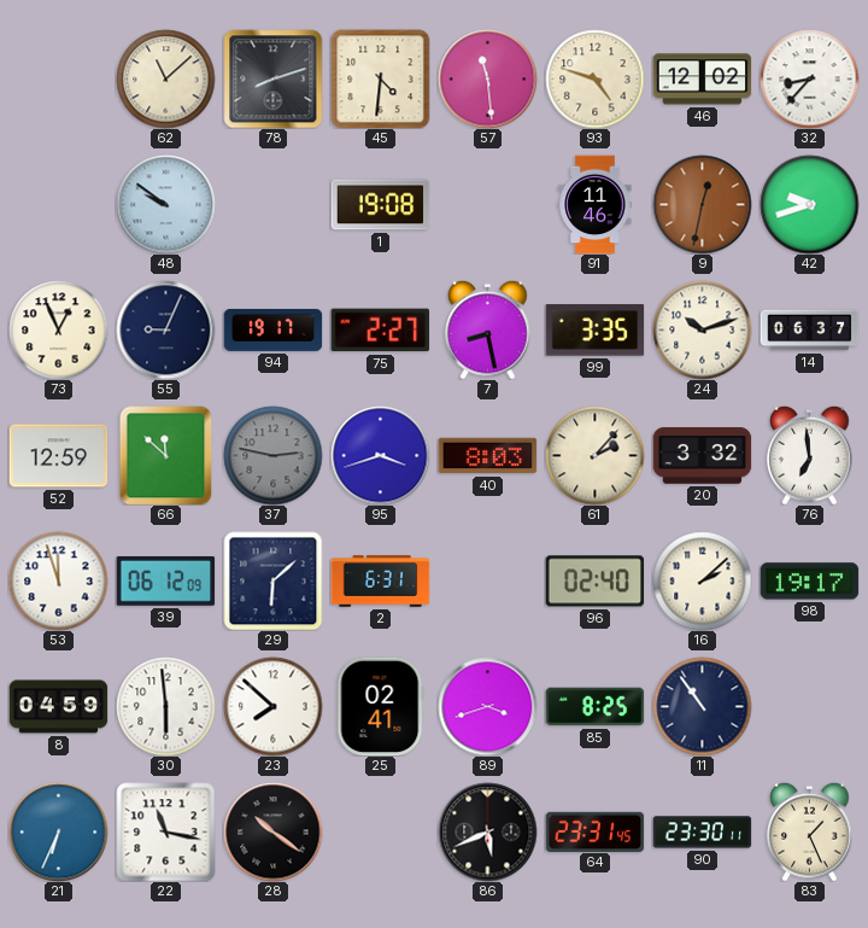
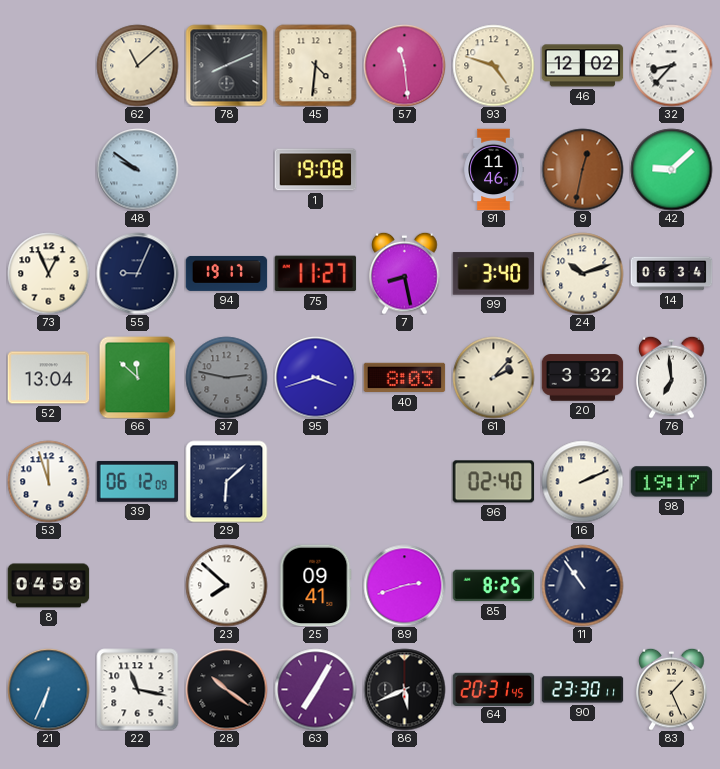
78: 8:12 -> 8:11
42: 9:42 -> 9:08
75: 2:27 -> 11:27
99: 3:35 -> 3:40
14: 06:37 -> 06:34
52: 12:59 -> 13:04
2: 6:31 -> none
16: 2:08 -> 2:11
30: 5:59 -> none
25: 02:41 -> 09:41
89: 3:42 -> 2:42
63: none -> 7:05
64: 23:31 -> 20:31
